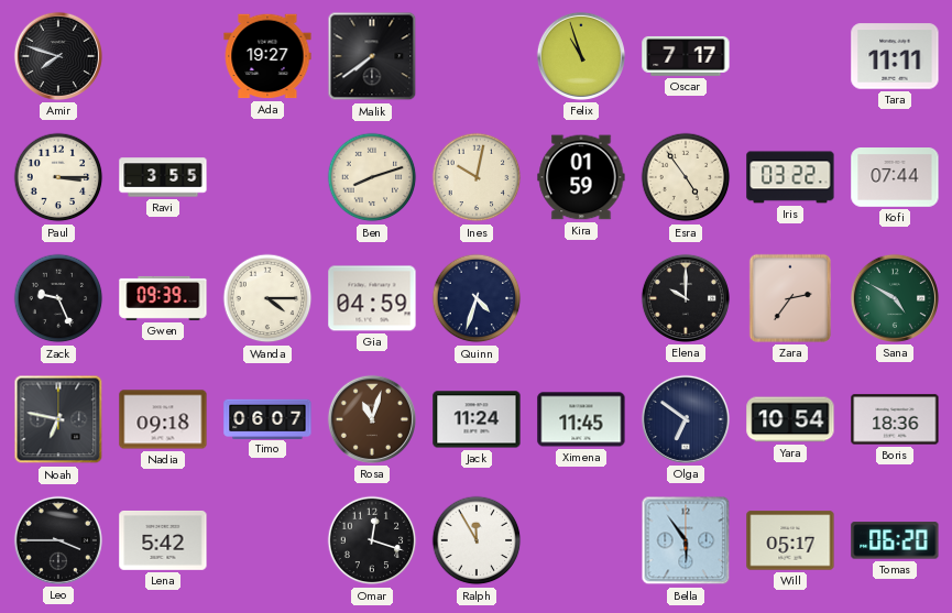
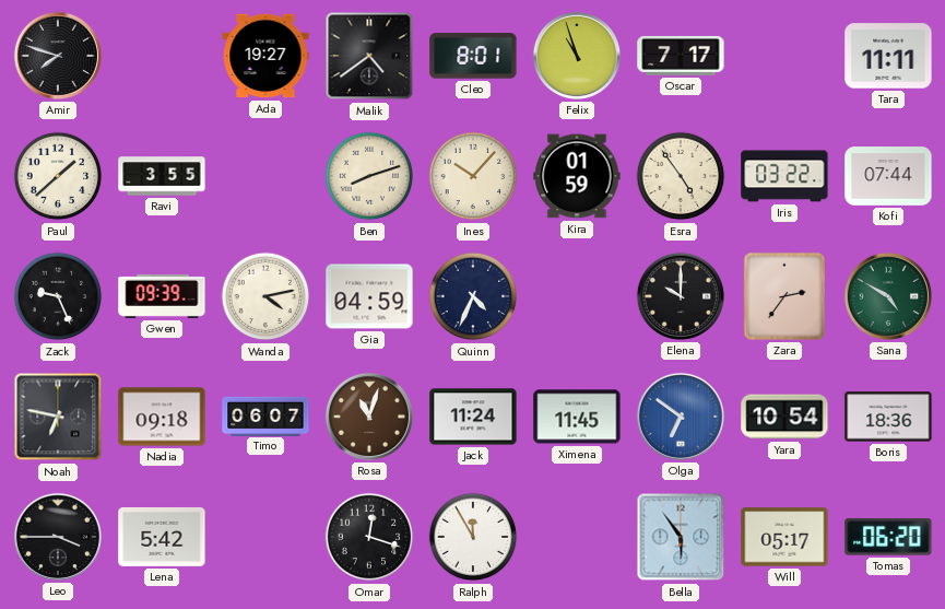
Malik: 7:39 -> 4:39
Cleo: none -> 8:01
Paul: 3:15 -> 1:38
Ines: 10:02 -> 10:07
Wanda: 4:15 -> 4:13
Quinn: 4:33 -> 4:34
Olga dial: navy -> blue
